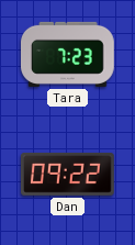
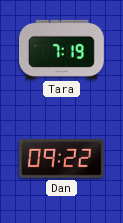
Tara: 7:23 -> 7:19
